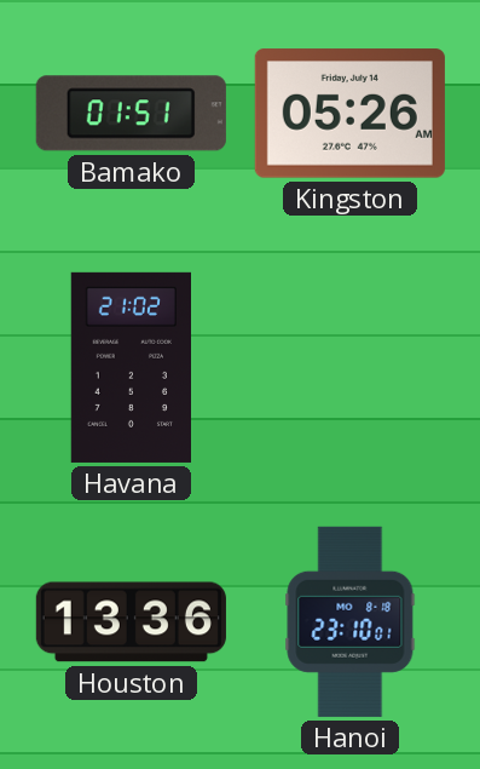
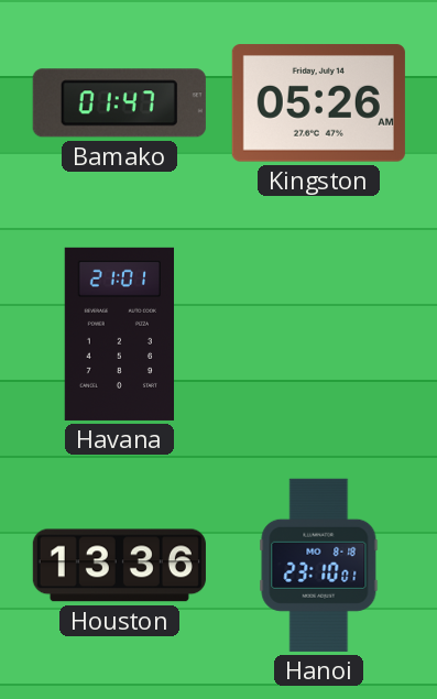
Bamako: 01:51 -> 01:47
Havana: 21:02 -> 21:01
